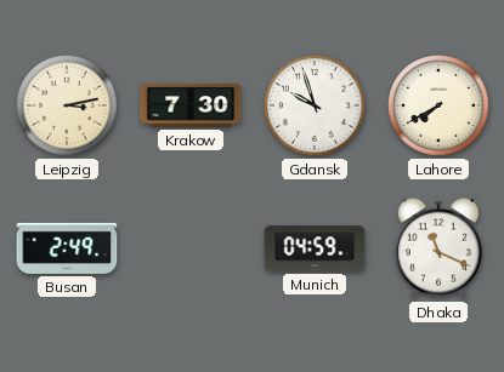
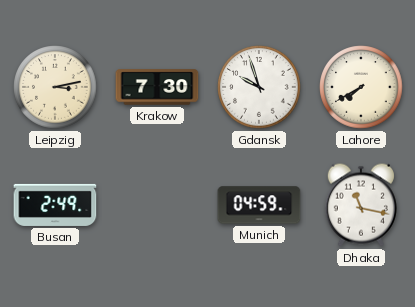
Dhaka: 11:19 -> 11:17
